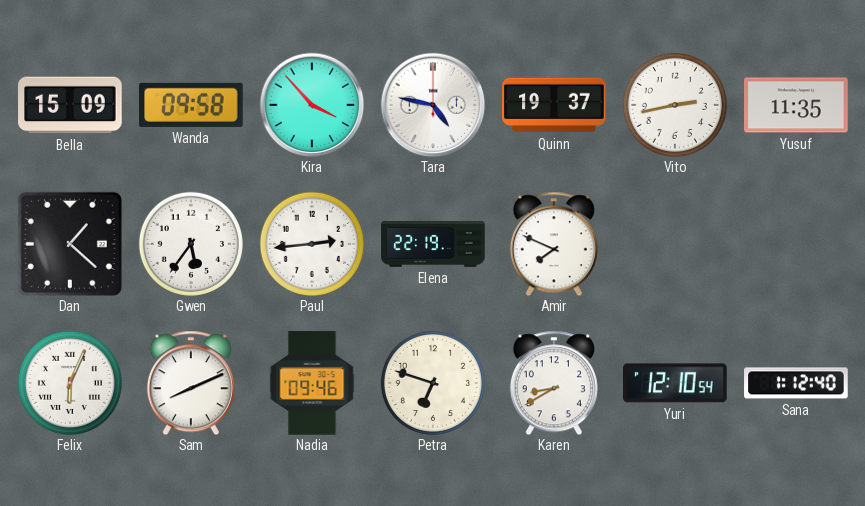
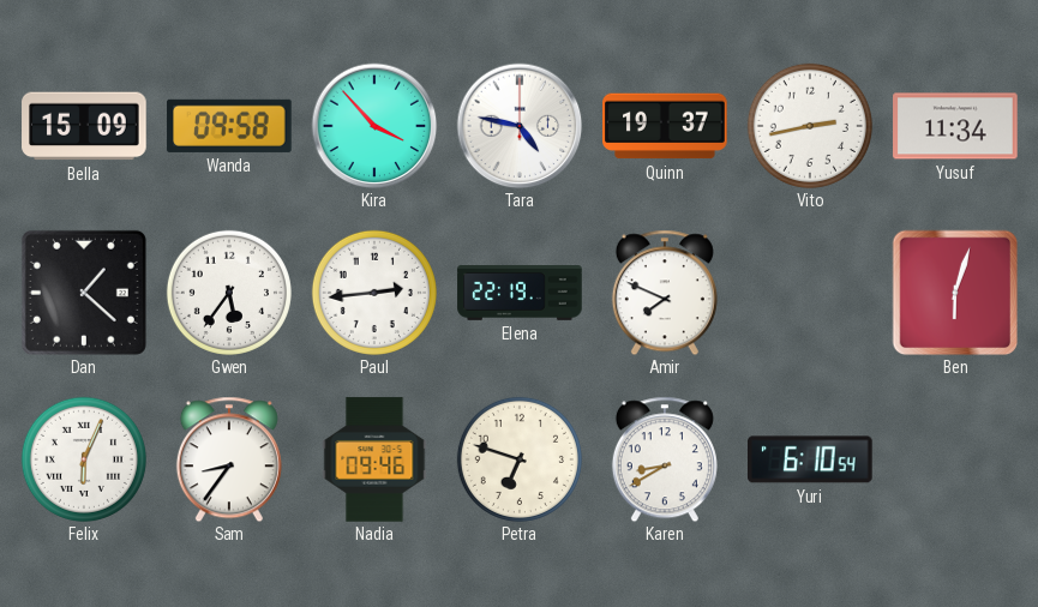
Yusuf: 11:35 -> 11:34
Ben: none -> 6:03
Sam: 8:11 -> 8:36
Yuri: 12:10 -> 6:10
Sana: 1:12 -> none
